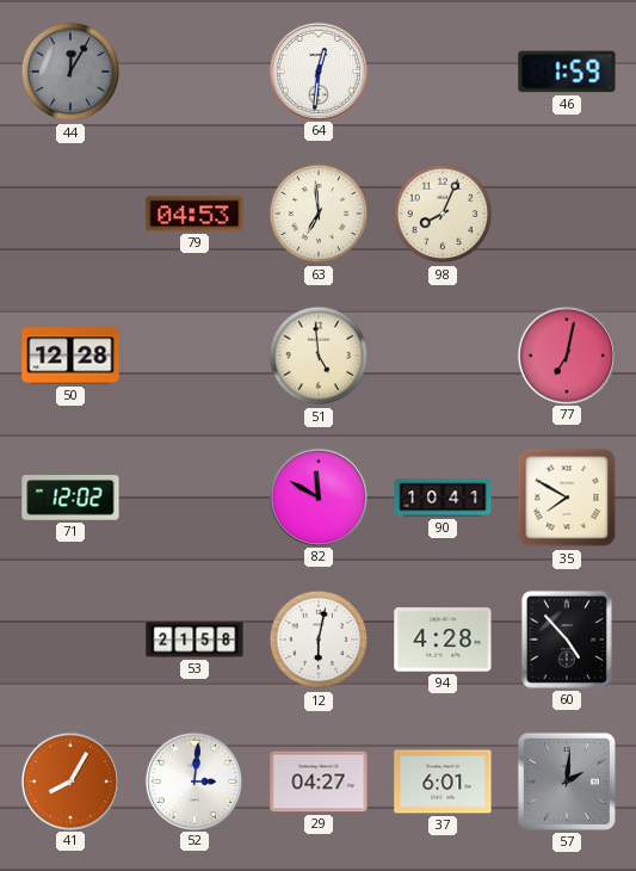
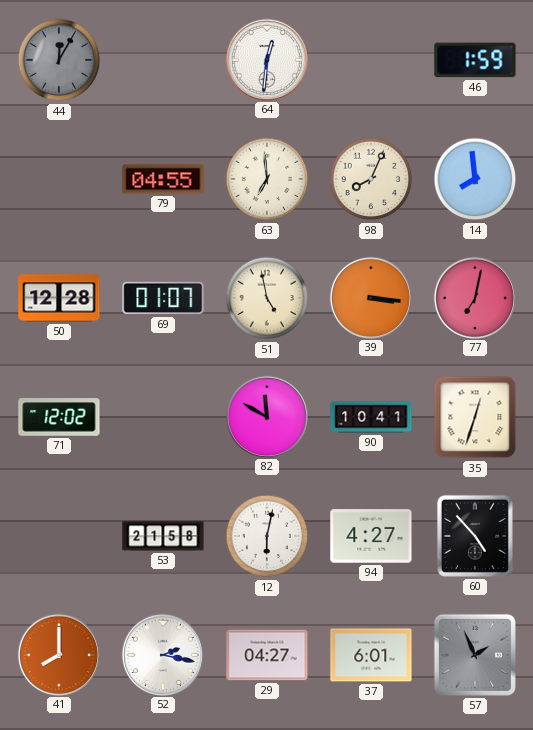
79: 04:53 -> 04:55
14: none -> 7:59
69: none -> 01:07
51: 4:59 -> 4:58
39: none -> 3:16
35: 7:50 -> 12:33
94: 4:28 -> 4:27
41: 8:05 -> 8:00
52: 3:01 -> 2:17
57: 2:01 -> 1:56
